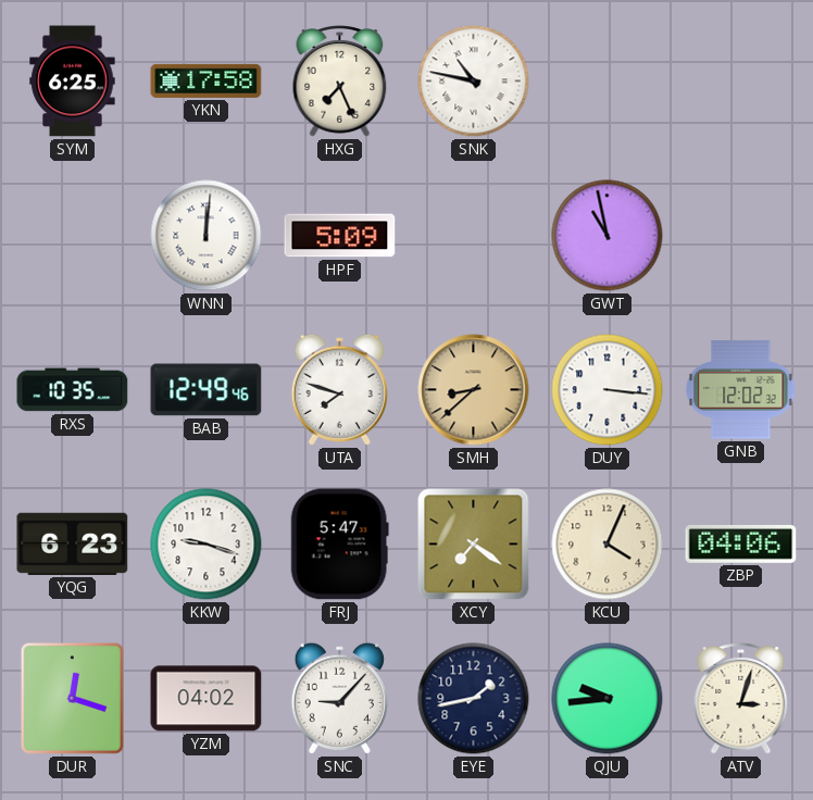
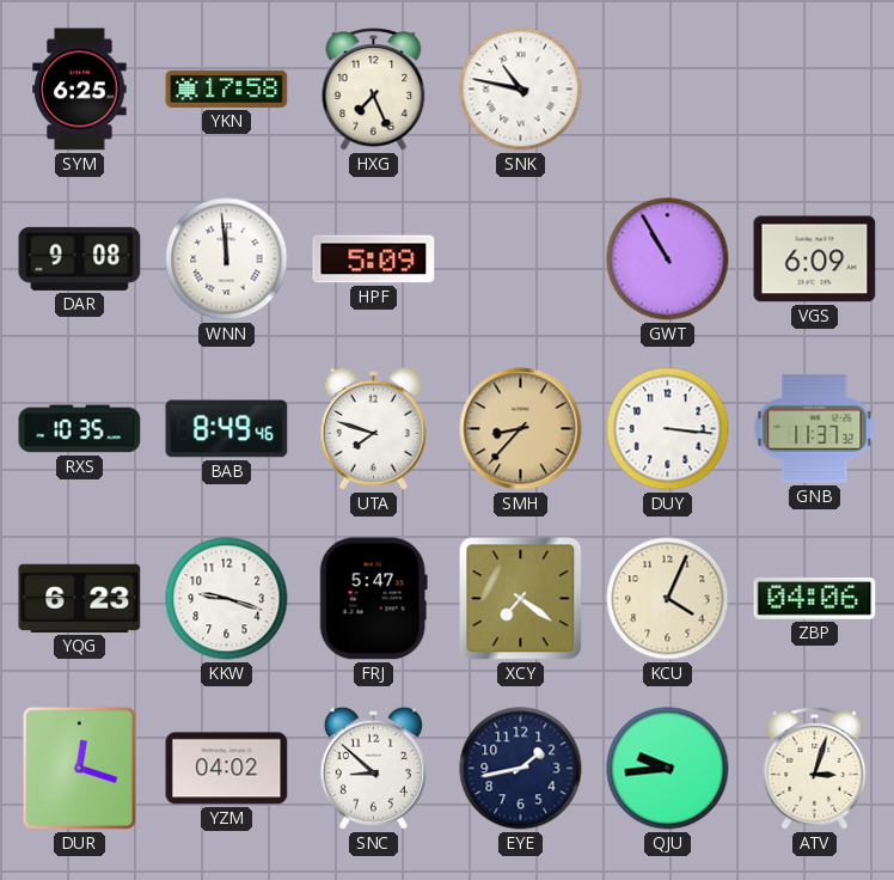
DAR: none -> 9:08
WNN: 12:01 -> 11:59
GWT: 10:58 -> 10:55
VGS: none -> 6:09
BAB: 12:49 -> 8:49
SMH: 8:38 -> 8:37
GNB: 12:02 -> 11:37
SNC: 9:07 -> 8:52
